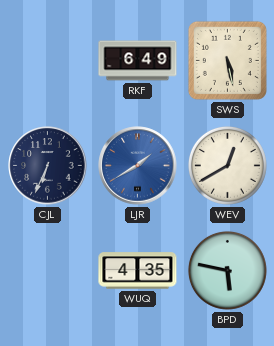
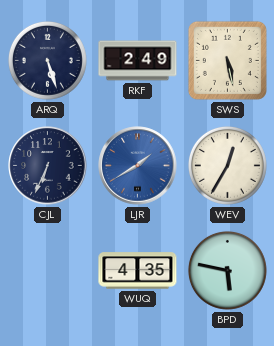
ARQ: none -> 5:27
RKF: 6:49 -> 2:49
WEV: 12:40 -> 12:35
